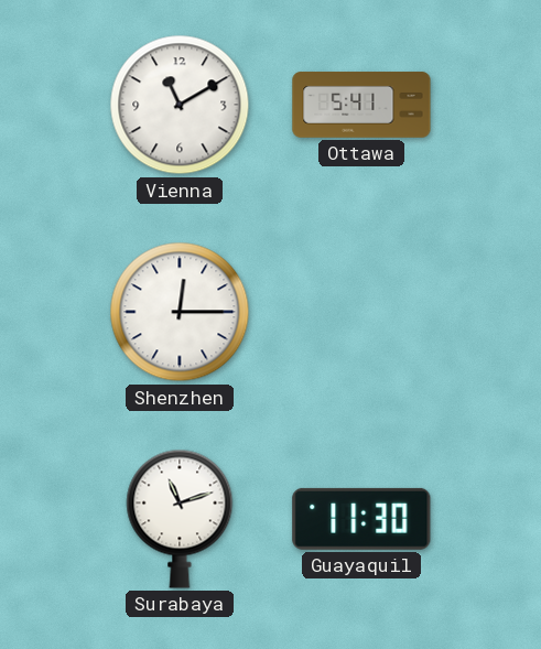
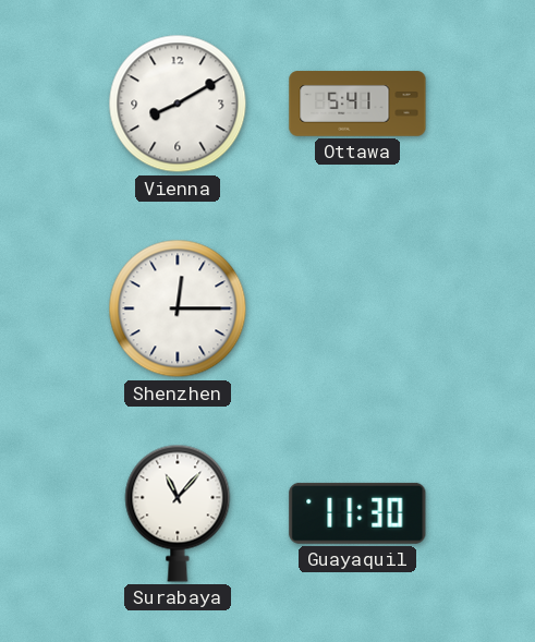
Vienna: 11:10 -> 8:10
Surabaya: 11:12 -> 11:07
